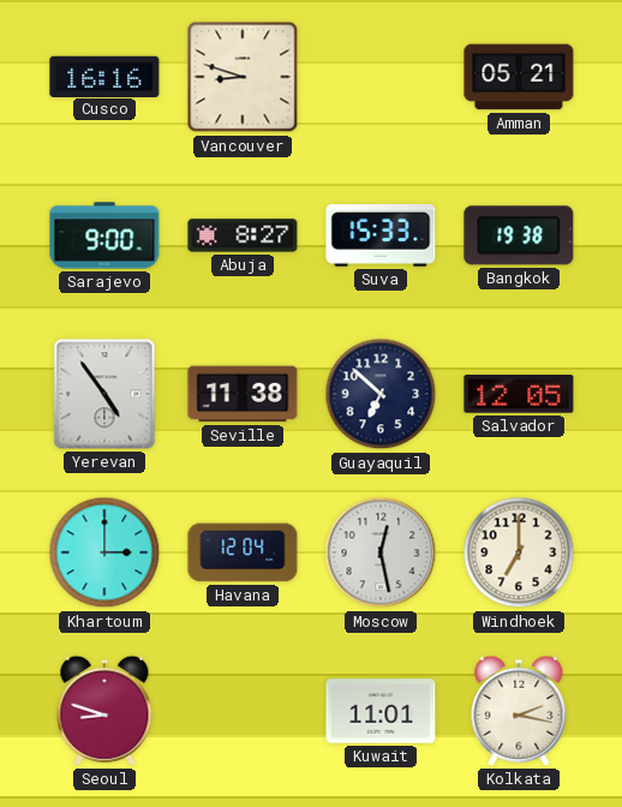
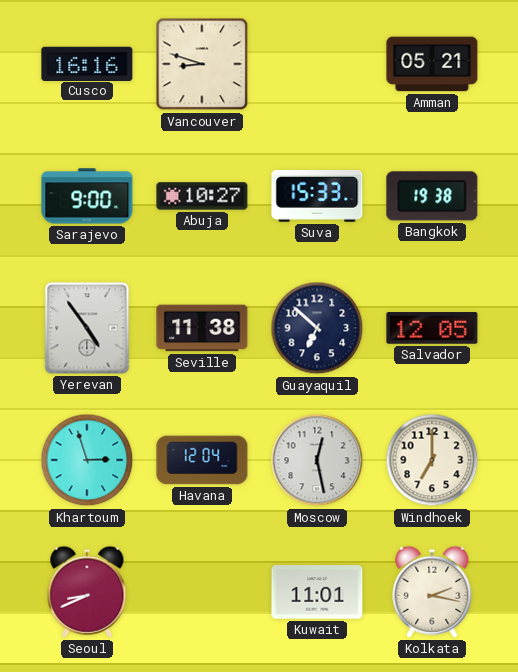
Abuja: 8:27 -> 10:27
Khartoum: 3:00 -> 2:57
Seoul: 8:48 -> 8:41
